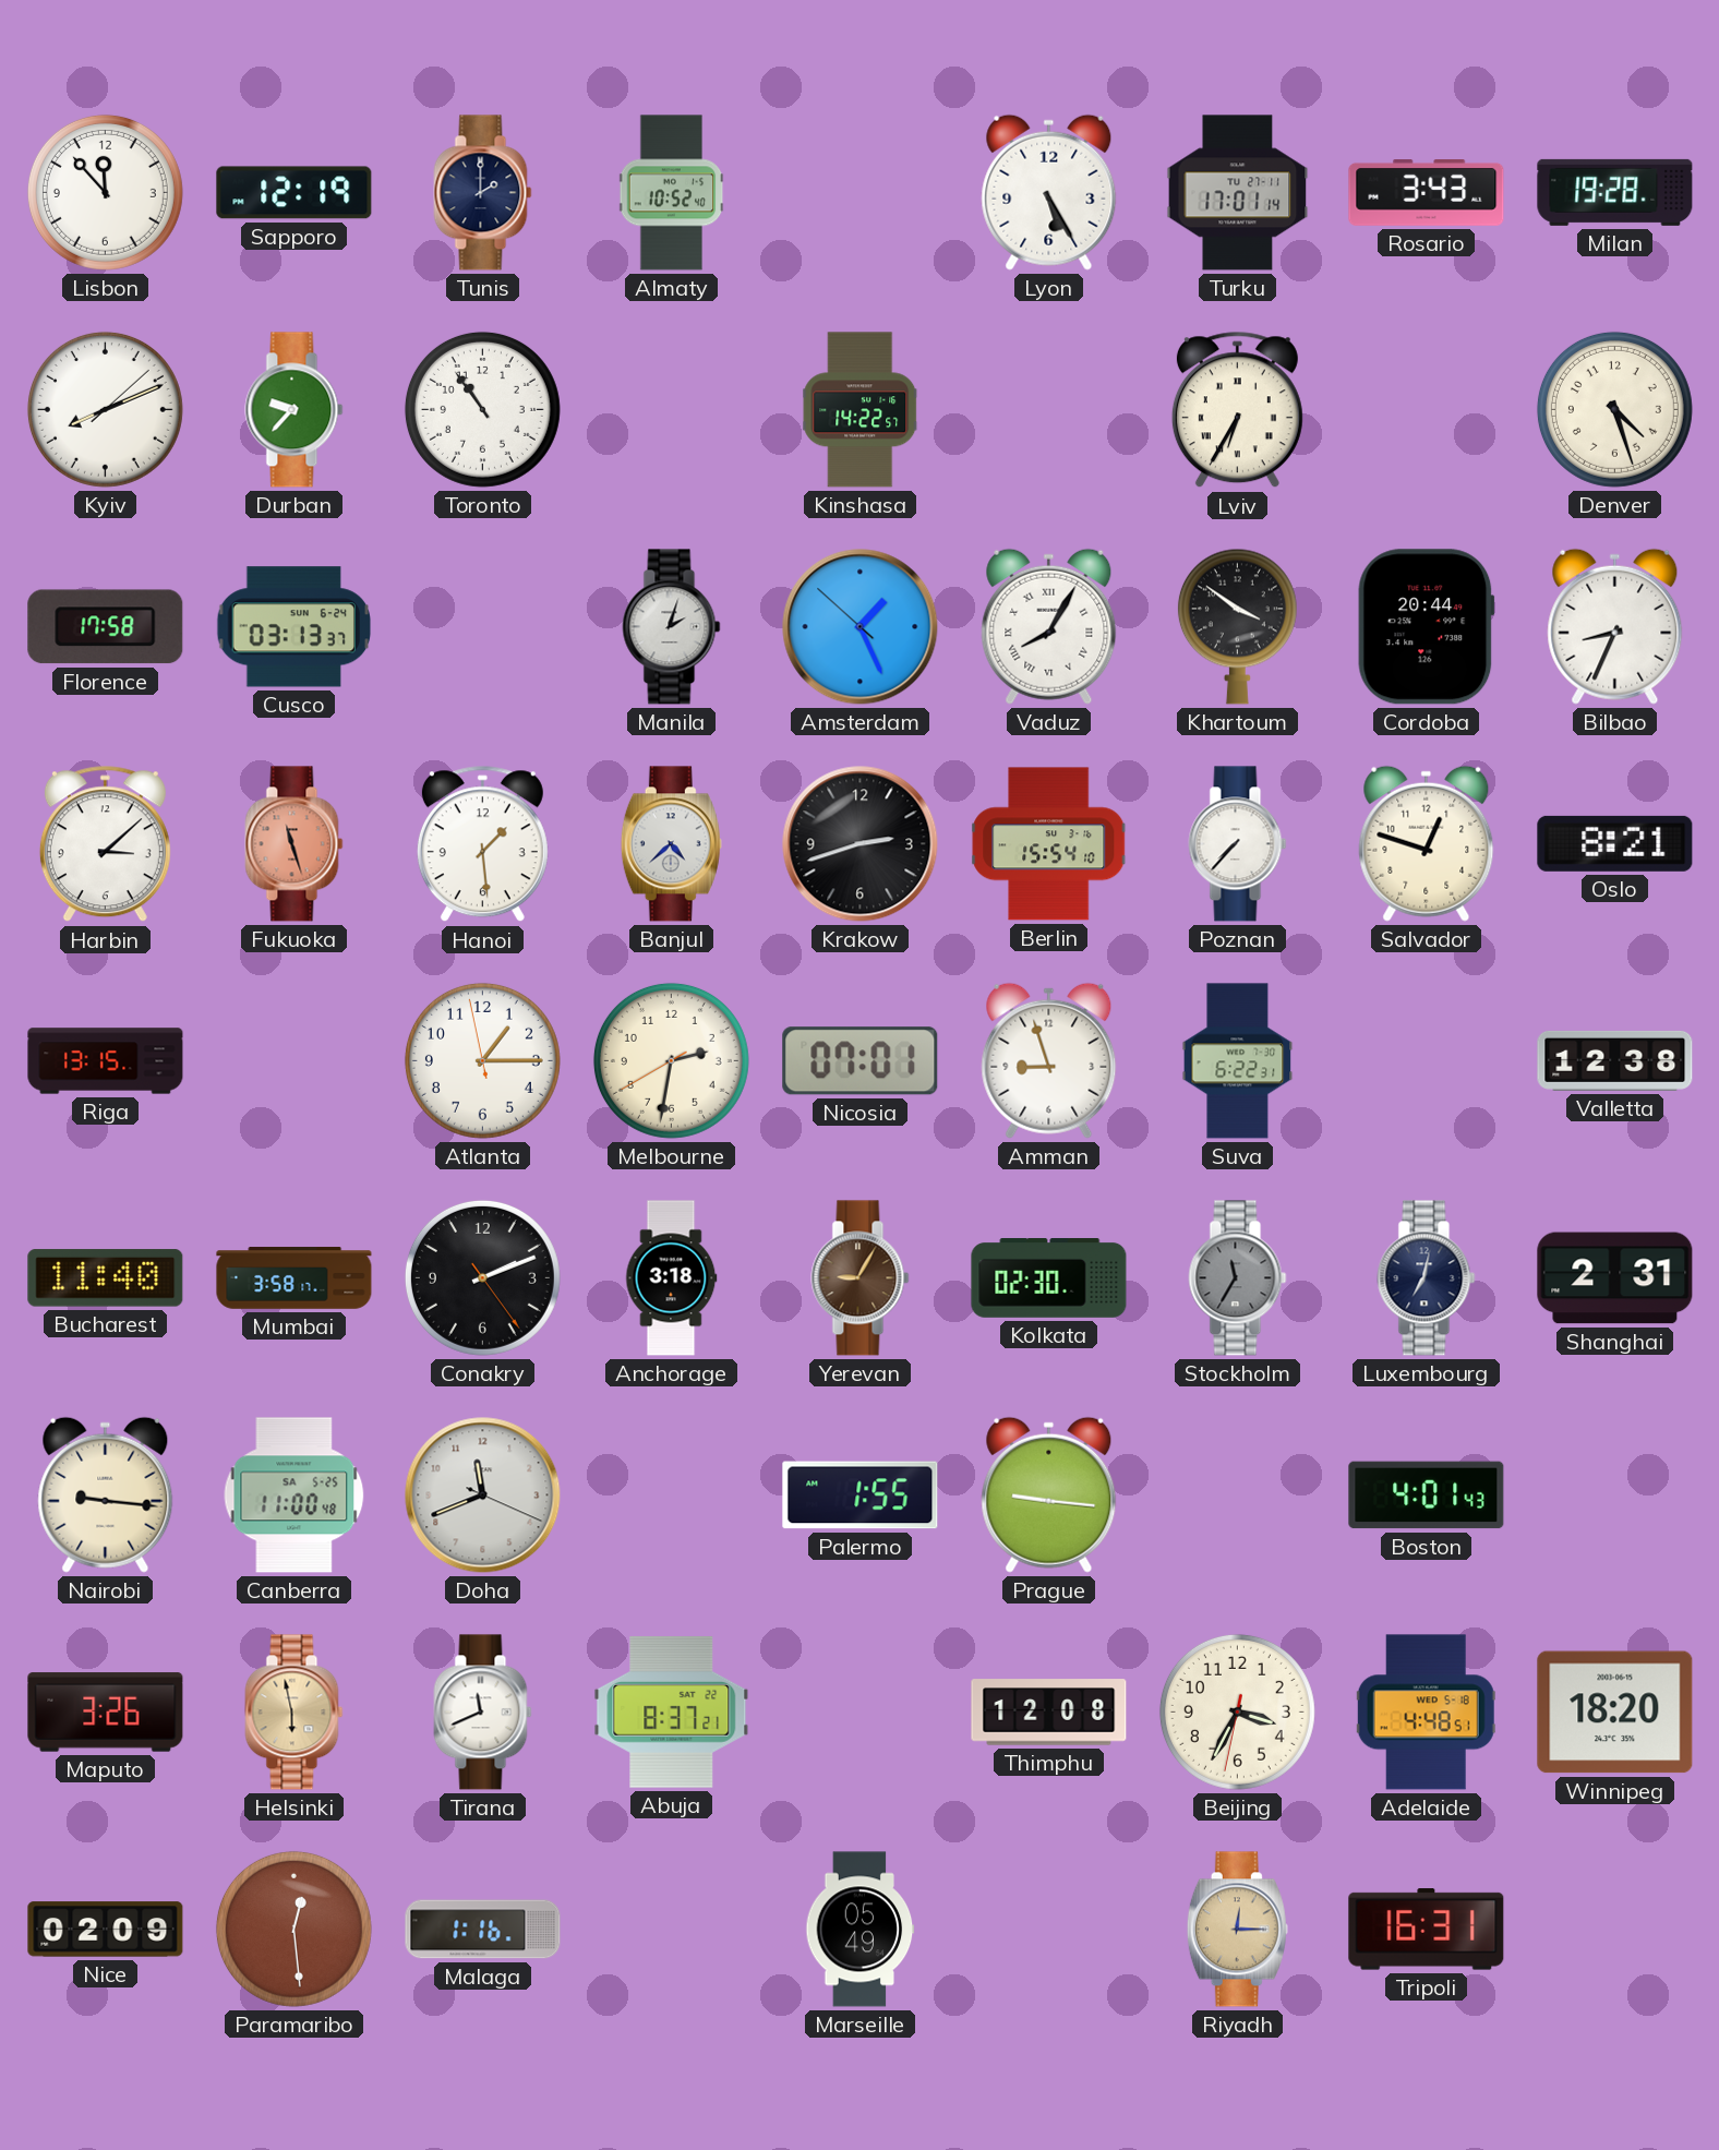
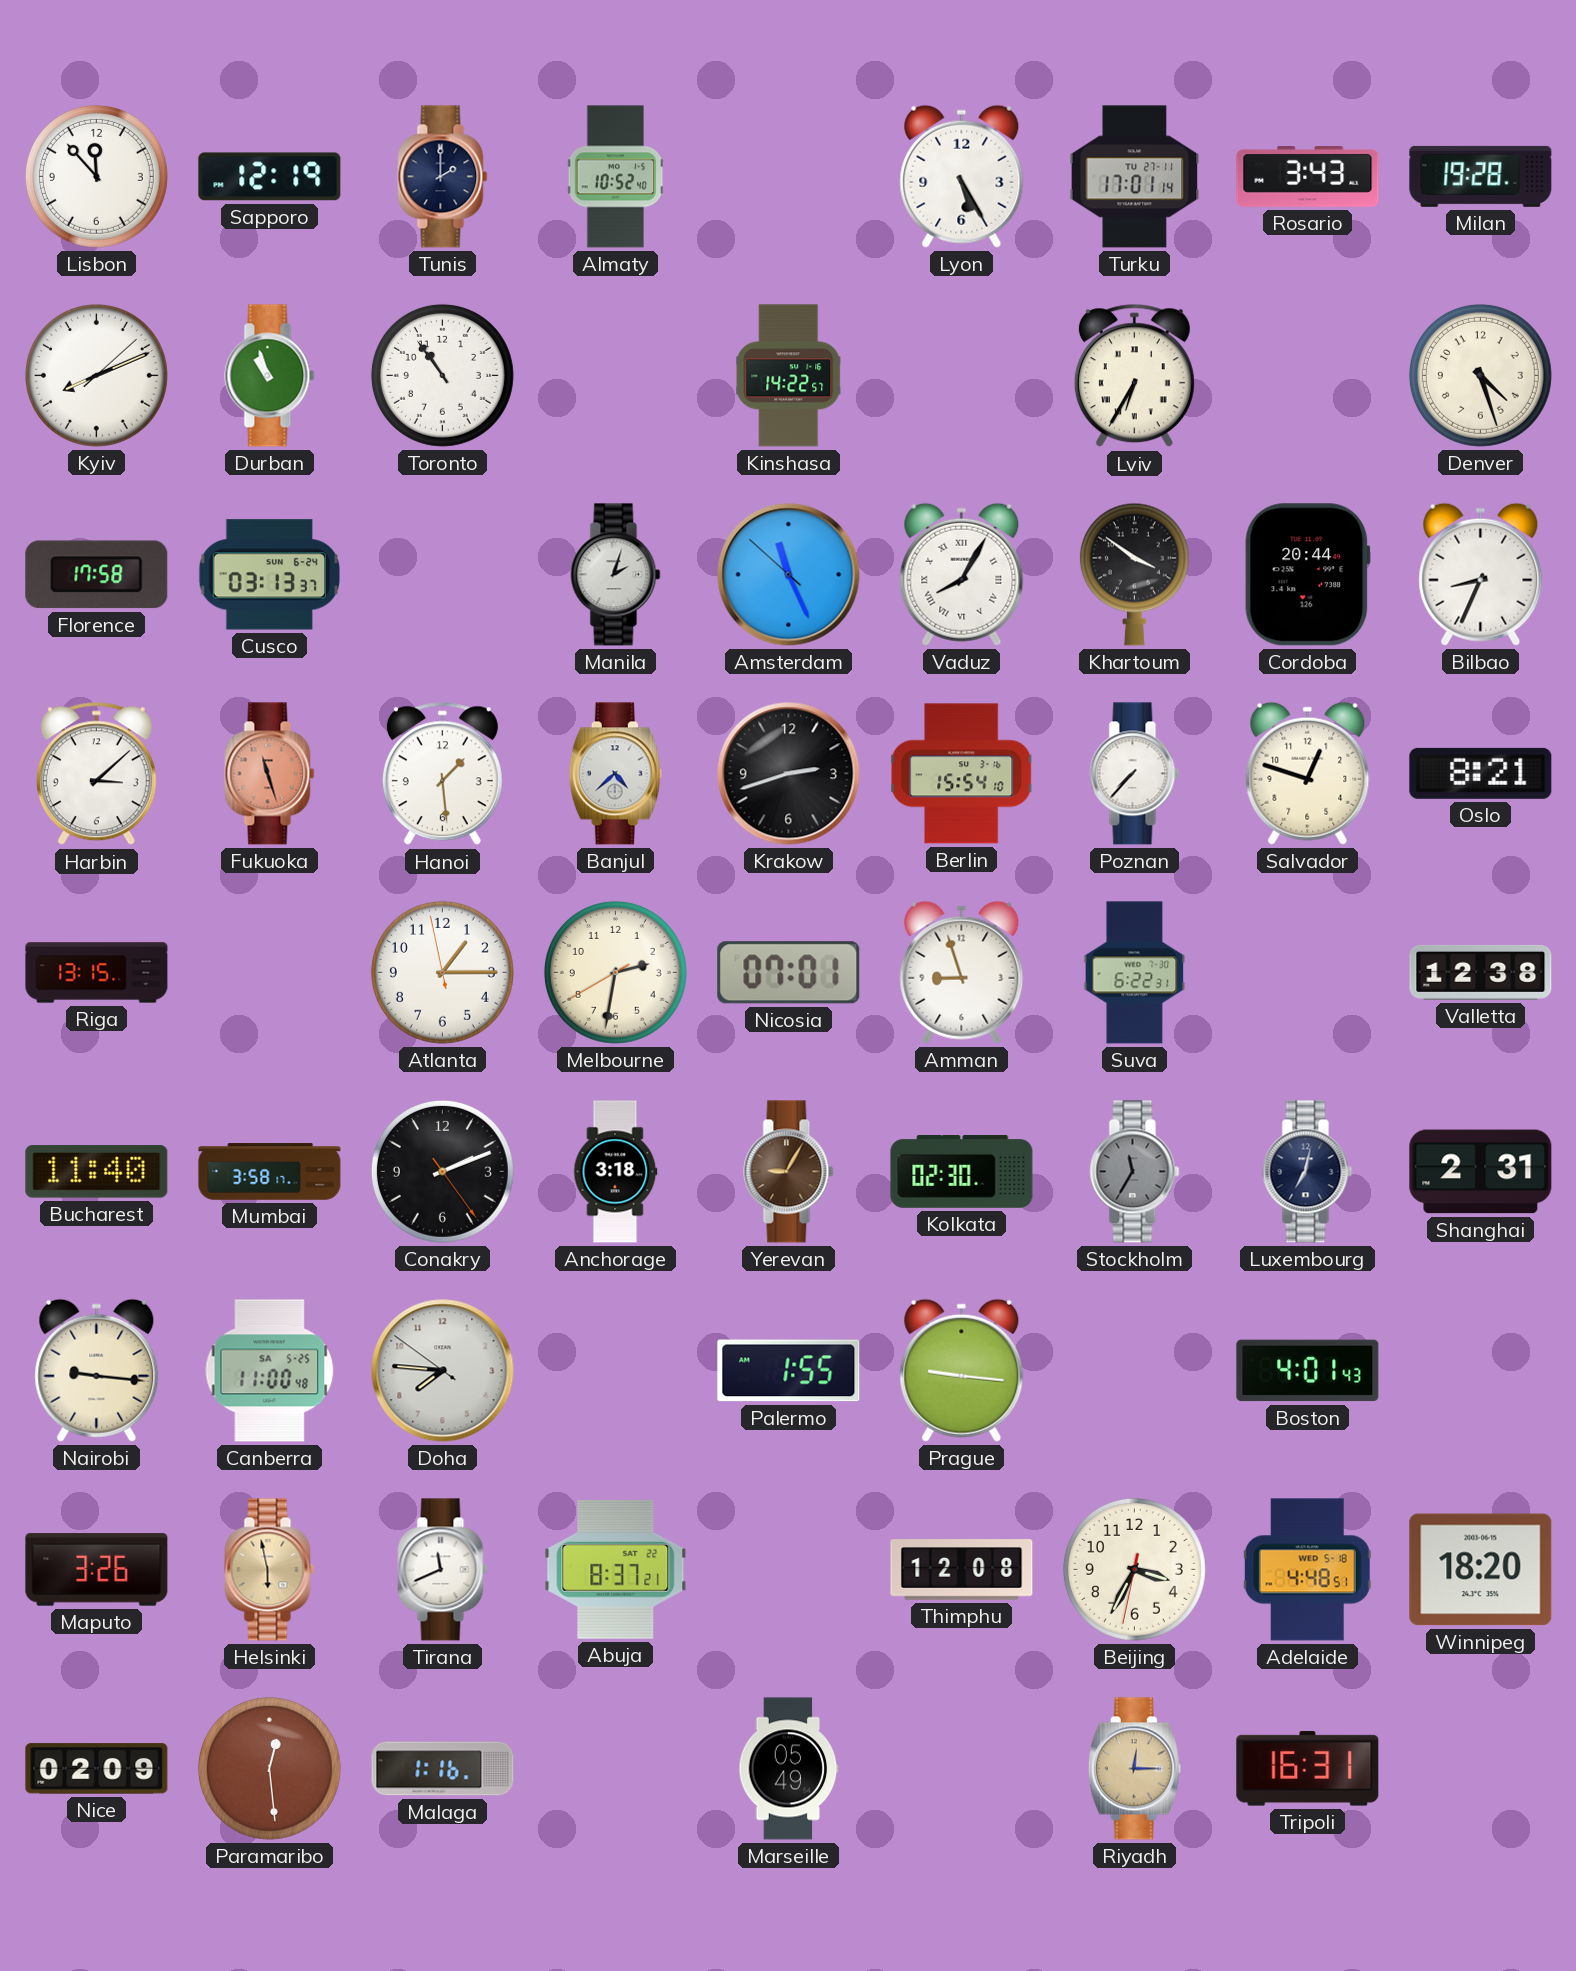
Durban: 9:37 -> 10:57
Amsterdam: 1:25 -> 11:25
Doha: 11:41 -> 7:45
